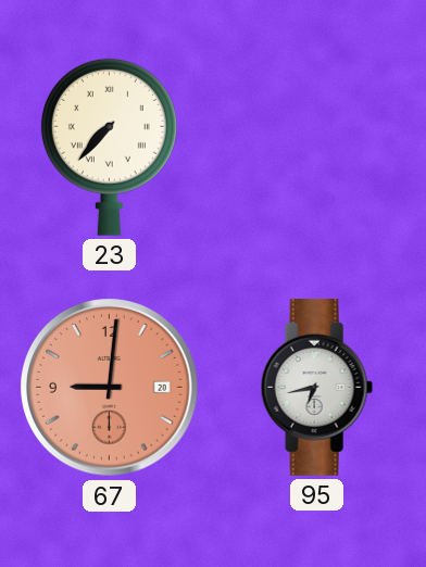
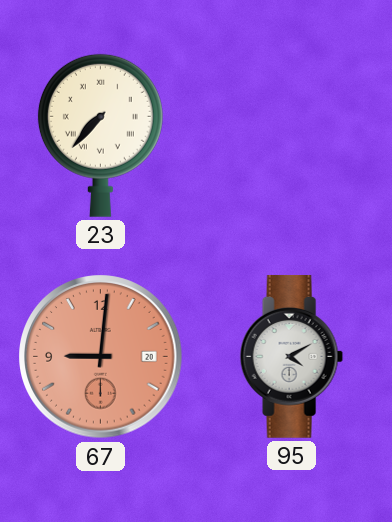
95: 6:43 -> 4:10
